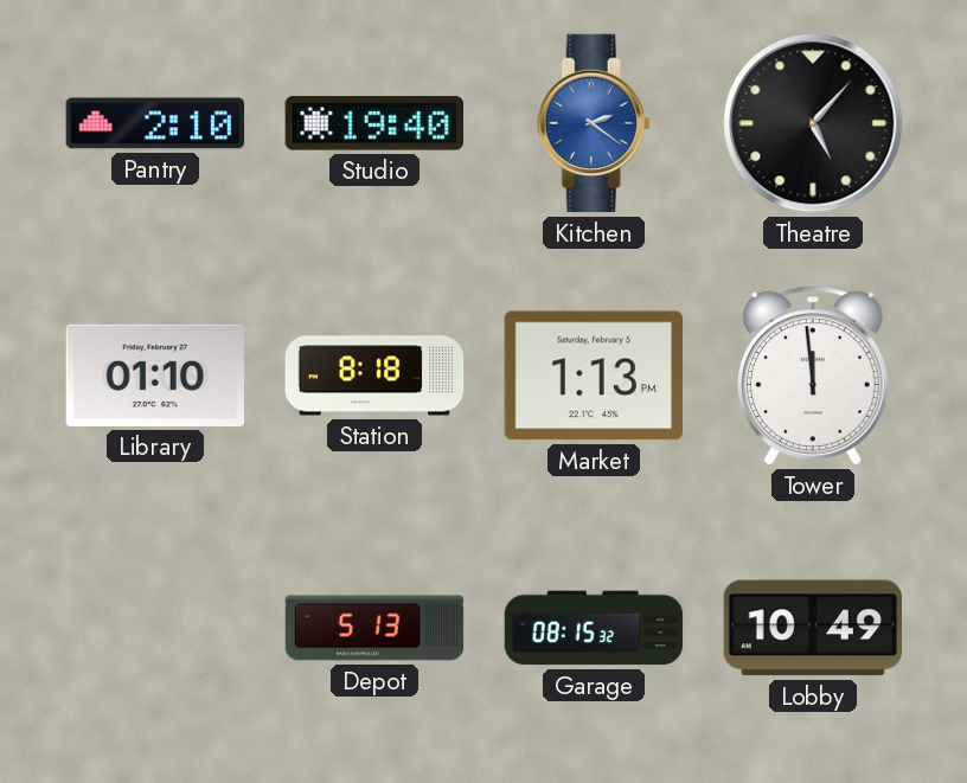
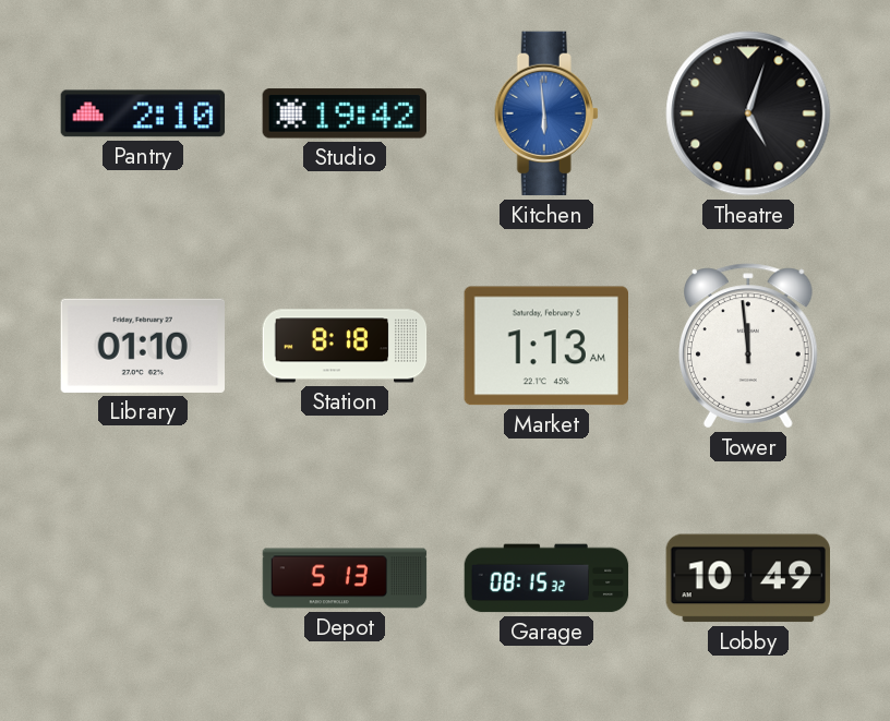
Studio: 19:40 -> 19:42
Kitchen: 2:21 -> 5:59
Theatre: 5:07 -> 5:03
Market: 1:13 PM -> 1:13 AM
